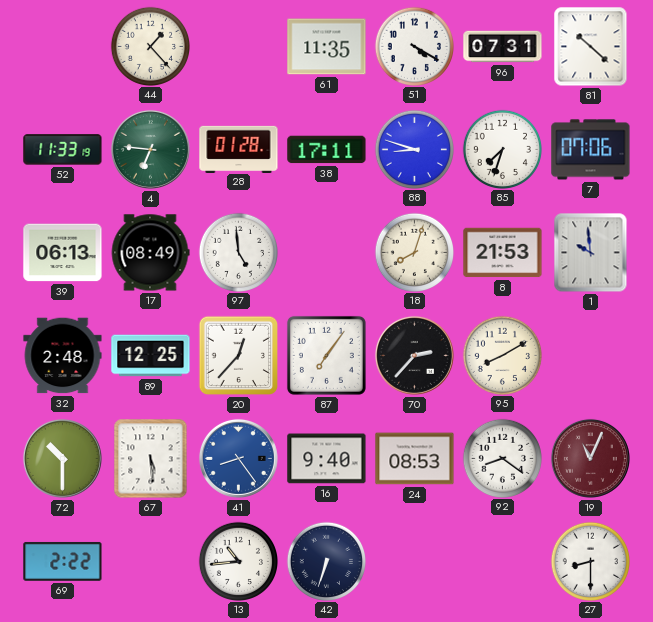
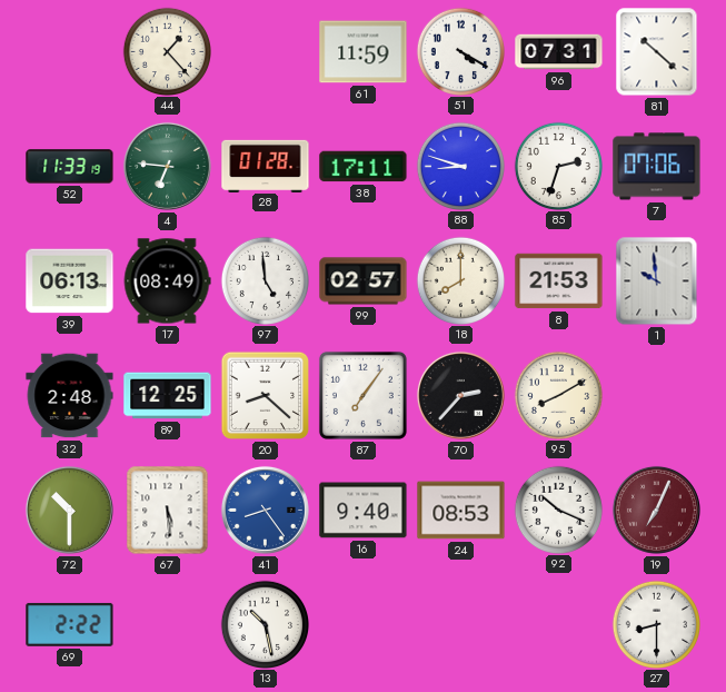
61: 11:35 -> 11:59
85: 7:33 -> 2:33
99: none -> 02:57
18: 8:03 -> 8:00
20: 12:37 -> 8:22
92: 8:21 -> 10:19
19: 11:04 -> 7:04
13: 10:44 -> 10:28
42: 6:33 -> none
